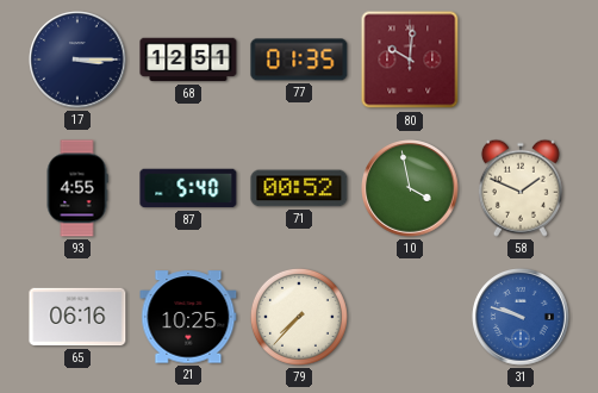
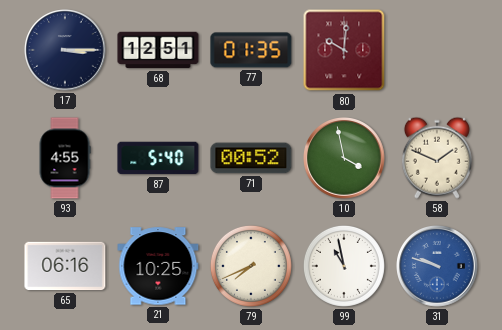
79: 7:37 -> 7:41
99: none -> 10:58
